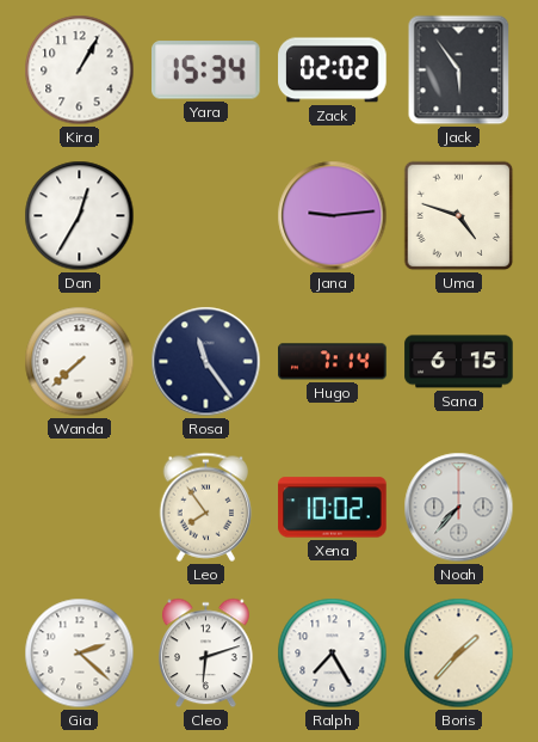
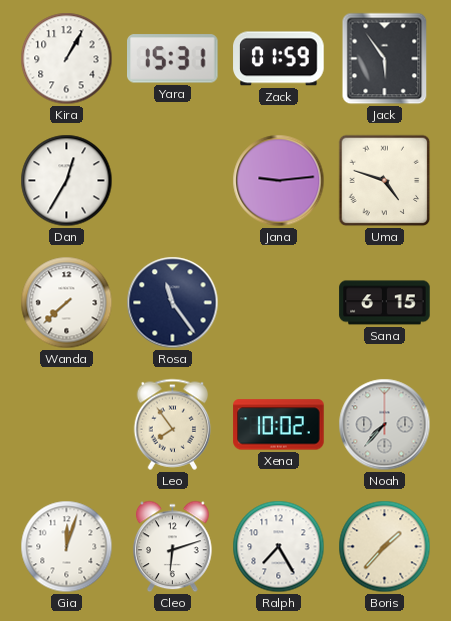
Yara: 15:34 -> 15:31
Zack: 02:02 -> 01:59
Hugo: 7:14 -> none
Gia: 2:22 -> 12:03
